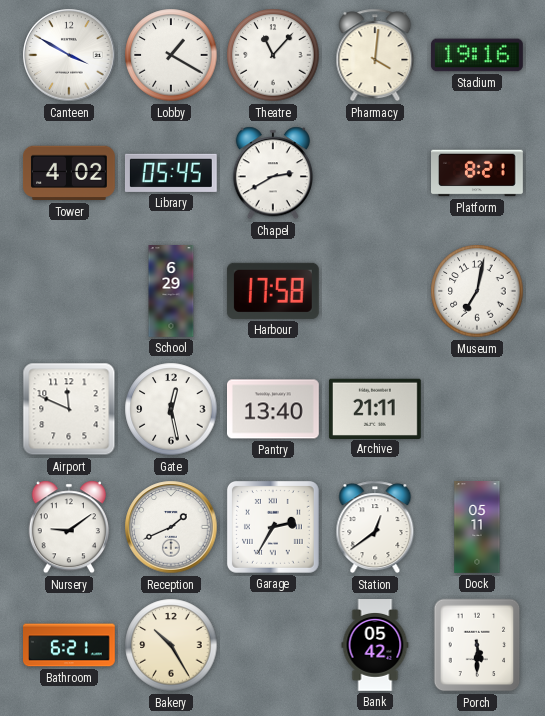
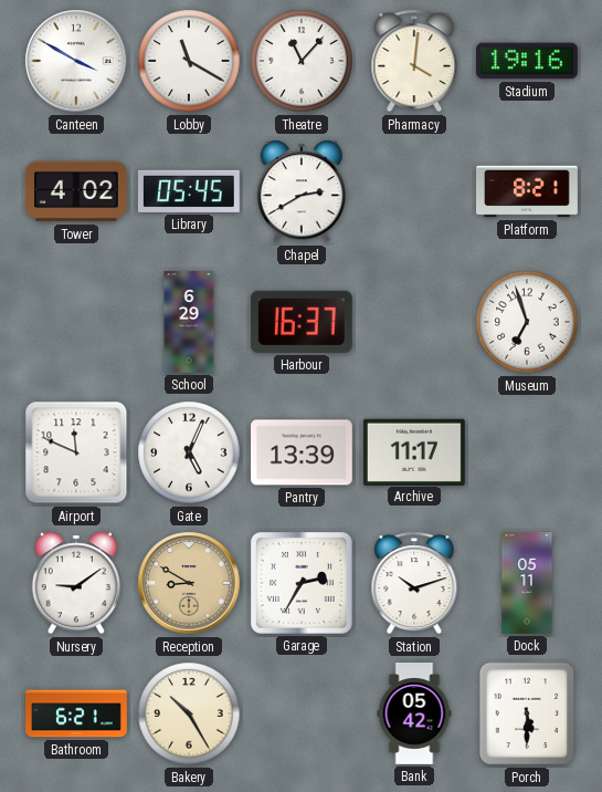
Lobby: 1:20 -> 11:20
Harbour: 17:58 -> 16:37
Museum: 7:02 -> 6:57
Gate: 12:28 -> 5:04
Pantry: 13:40 -> 13:39
Archive: 21:11 -> 11:17
Reception: 1:41 -> 8:50
Reception dial: white -> champagne
Station: 12:39 -> 10:12
